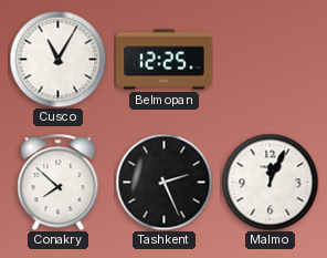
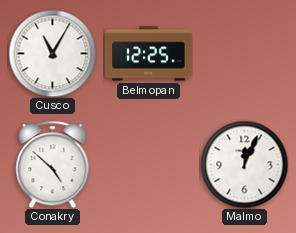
Conakry: 7:52 -> 4:52
Tashkent: 2:26 -> none
